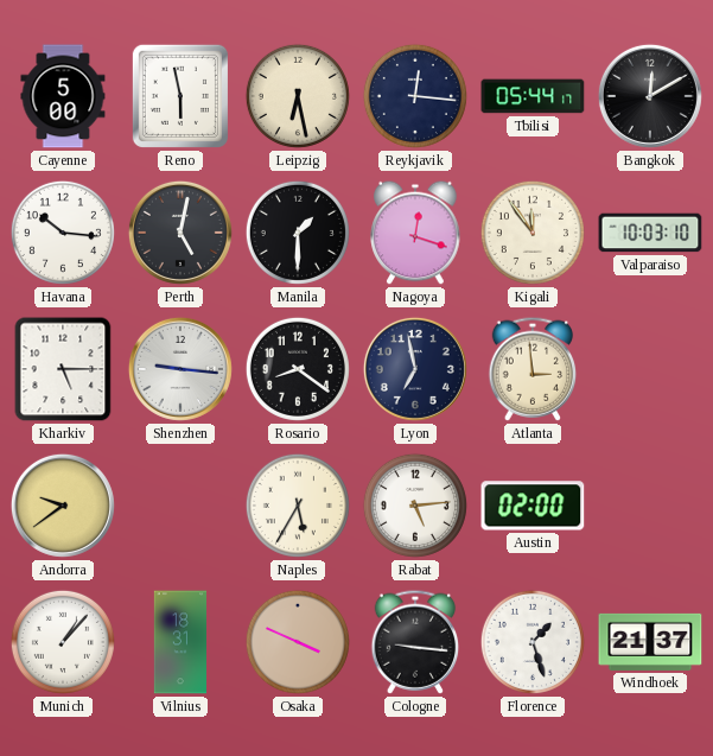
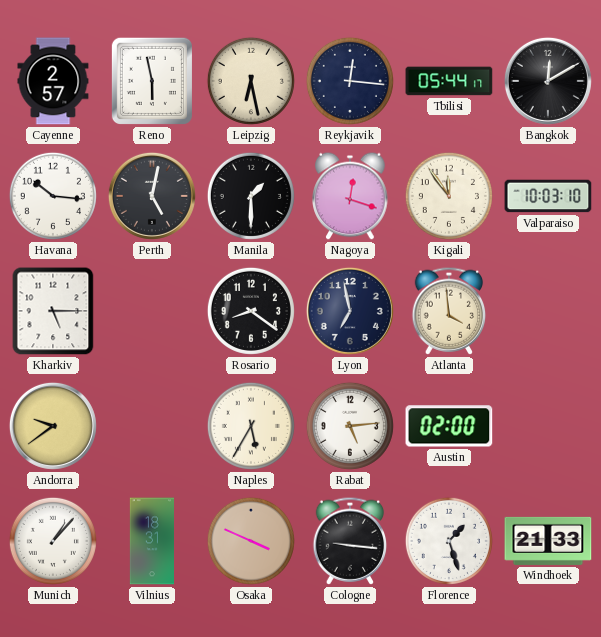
Cayenne: 5:00 -> 2:57
Shenzhen: 9:16 -> none
Atlanta: 2:59 -> 3:59
Windhoek: 21:37 -> 21:33
